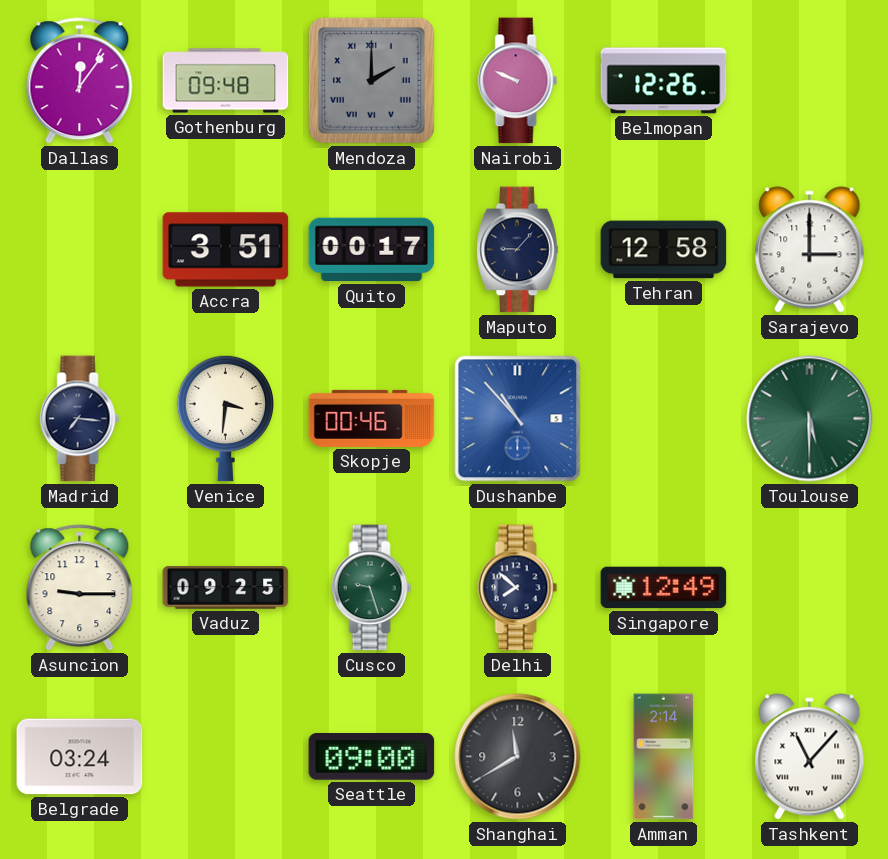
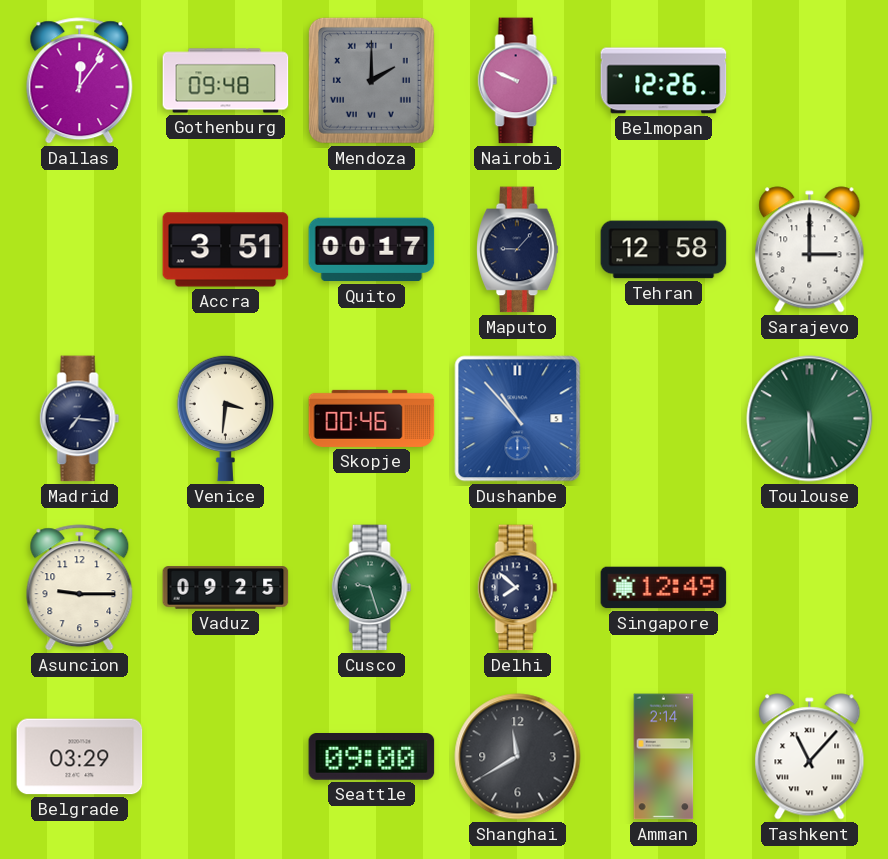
Belgrade: 03:24 -> 03:29
